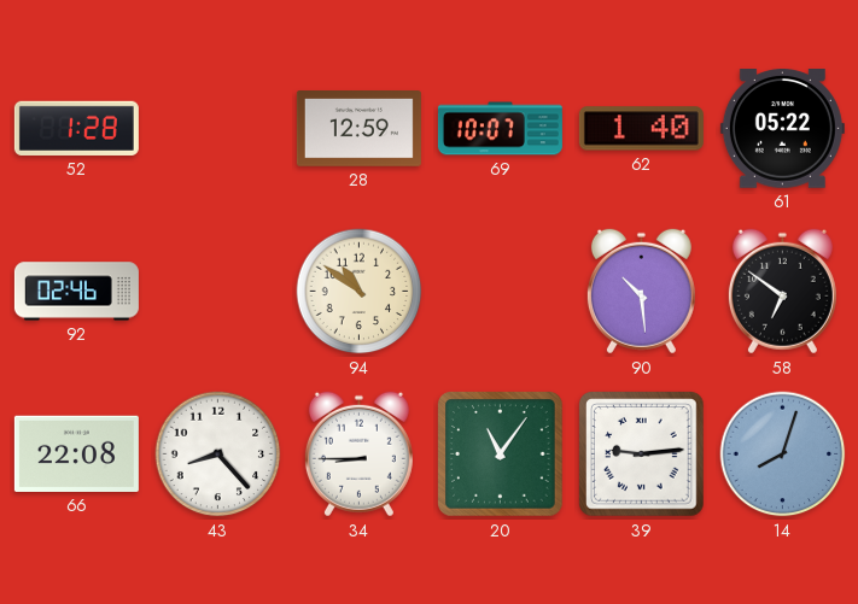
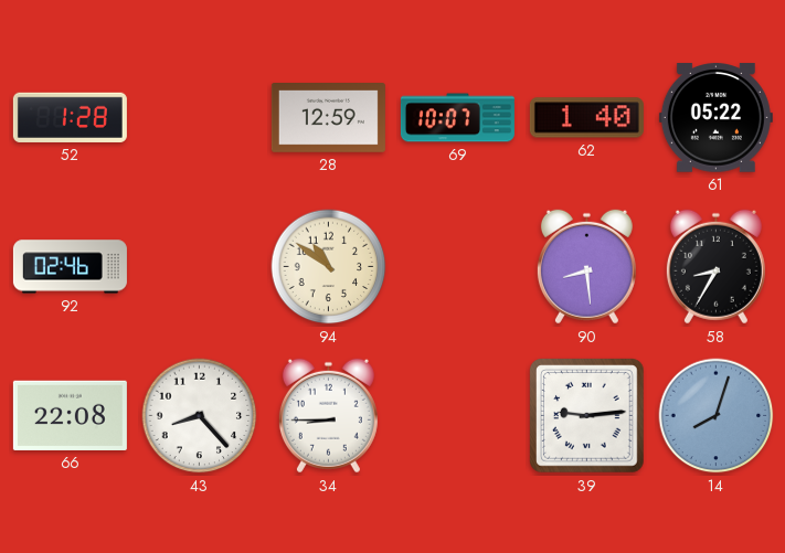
90: 10:29 -> 8:29
58: 6:51 -> 8:35
20: 11:06 -> none
